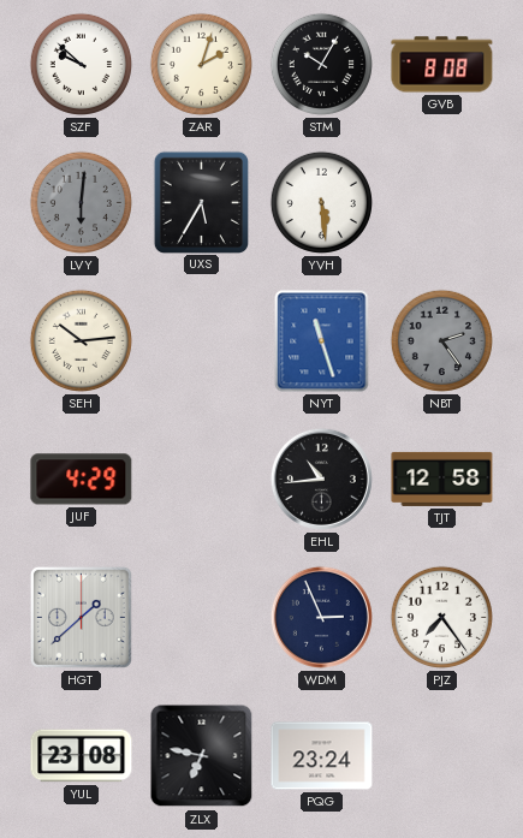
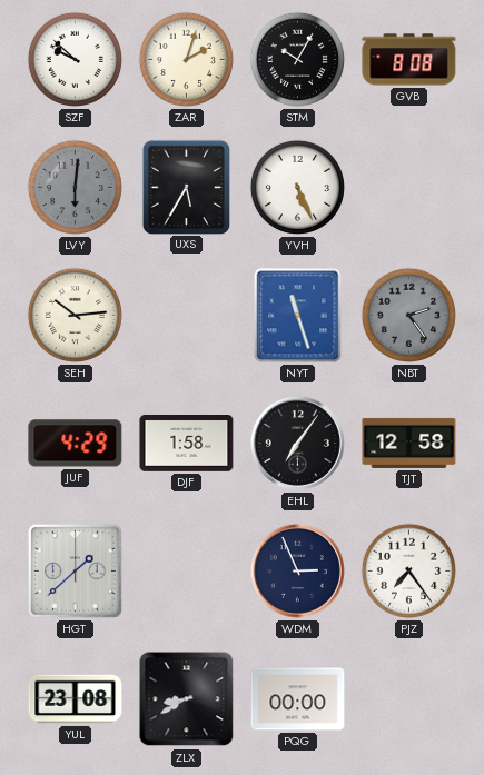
YVH: 5:29 -> 5:26
DJF: none -> 1:58
EHL: 10:44 -> 7:06
ZLX: 6:47 -> 8:40
PQG: 23:24 -> 00:00
